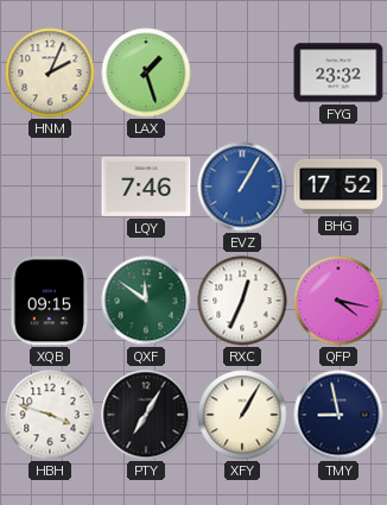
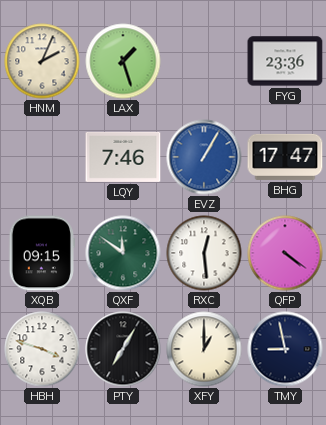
FYG: 23:32 -> 23:36
BHG: 17:52 -> 17:47
RXC: 12:34 -> 12:29
QFP: 4:17 -> 4:21
XFY: 1:05 -> 1:00
